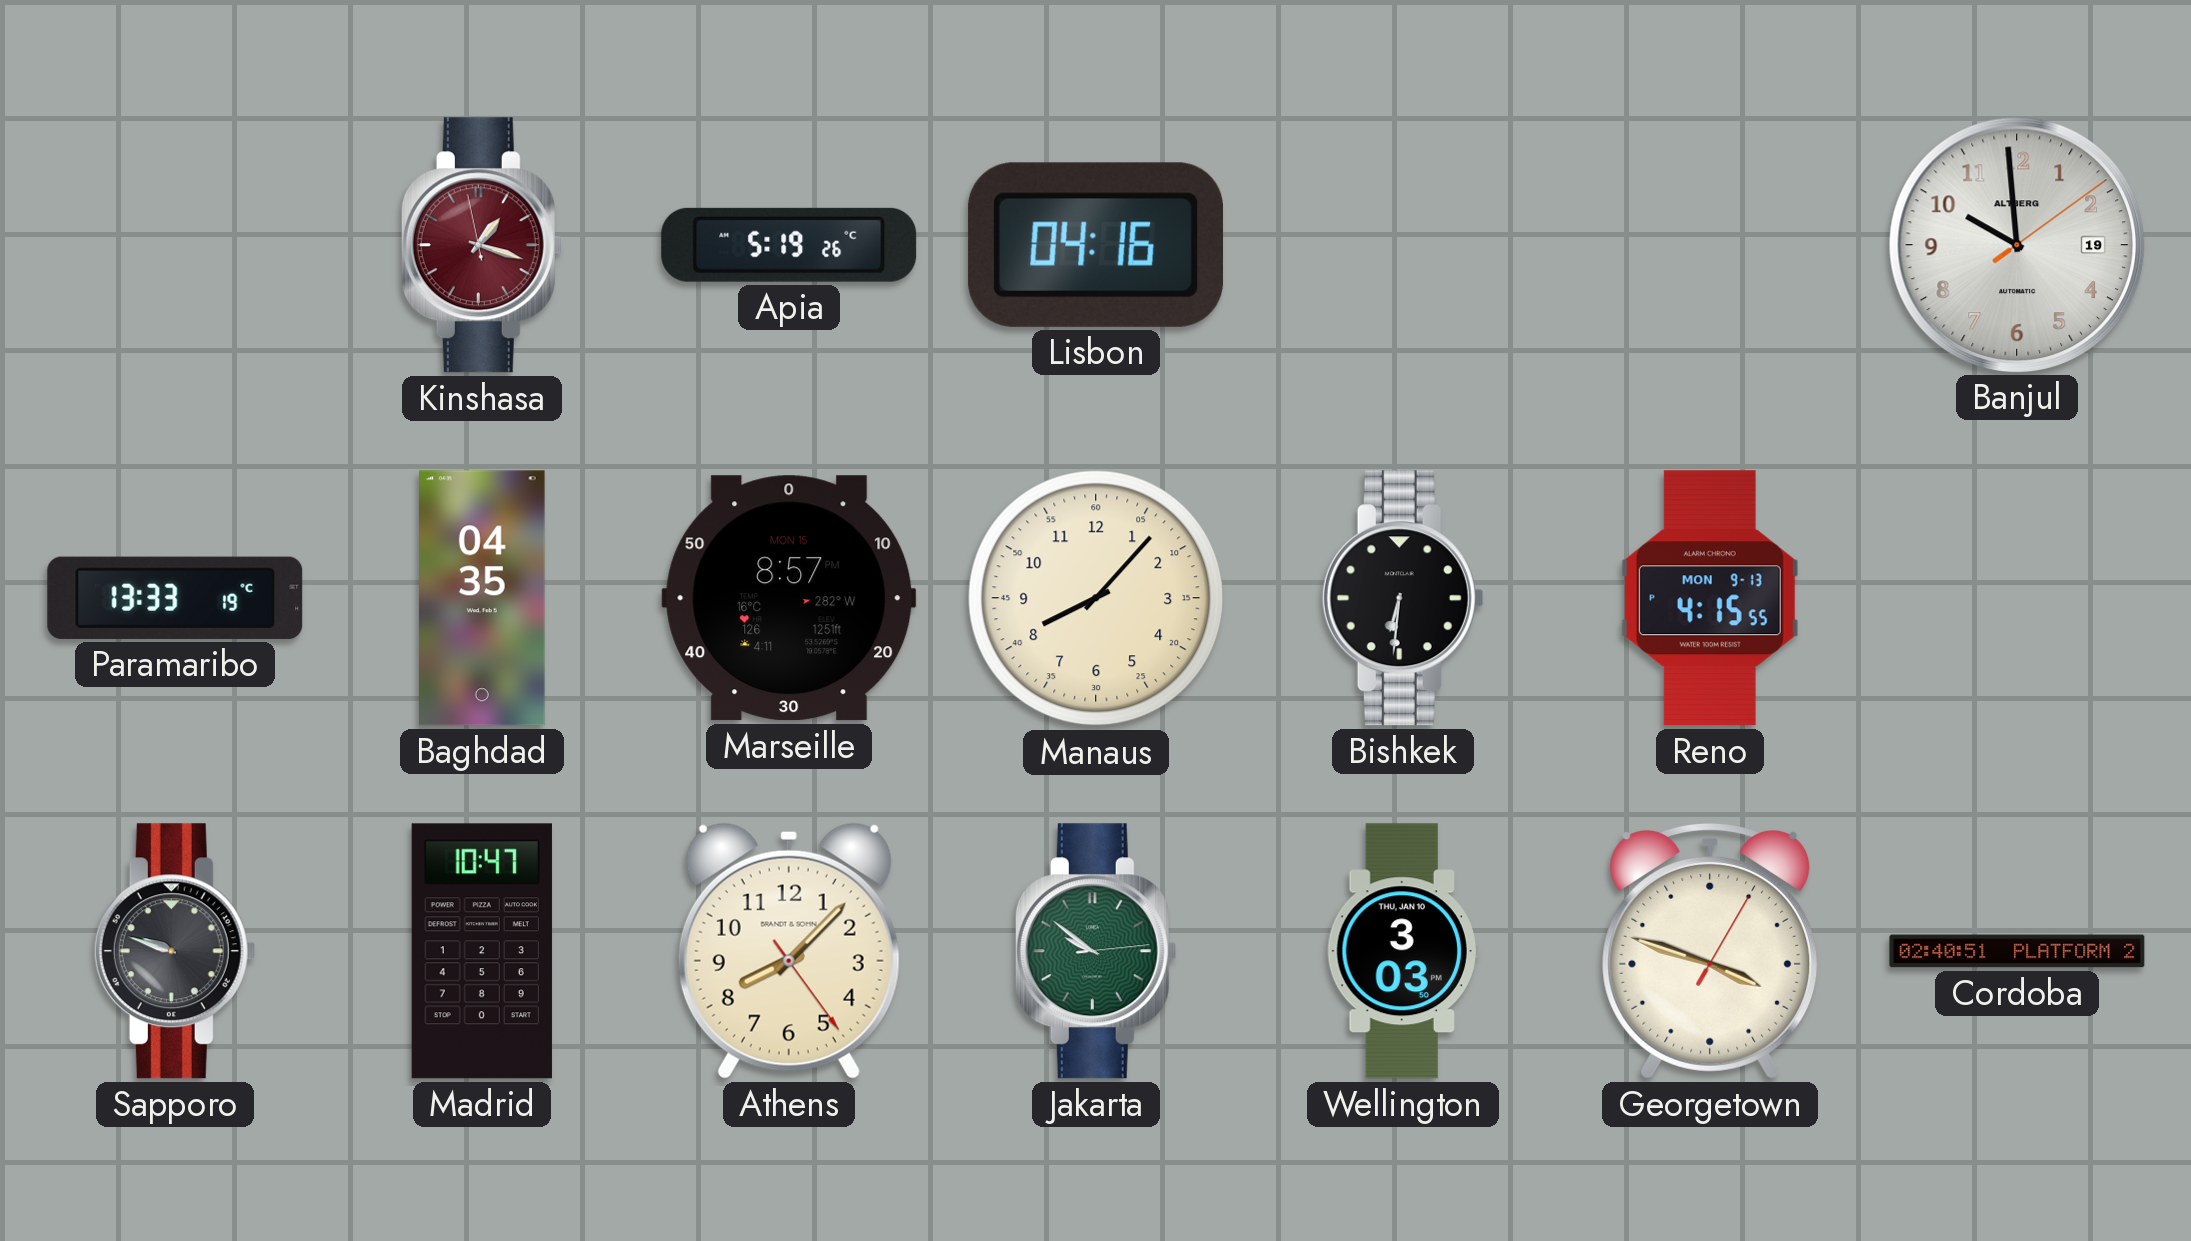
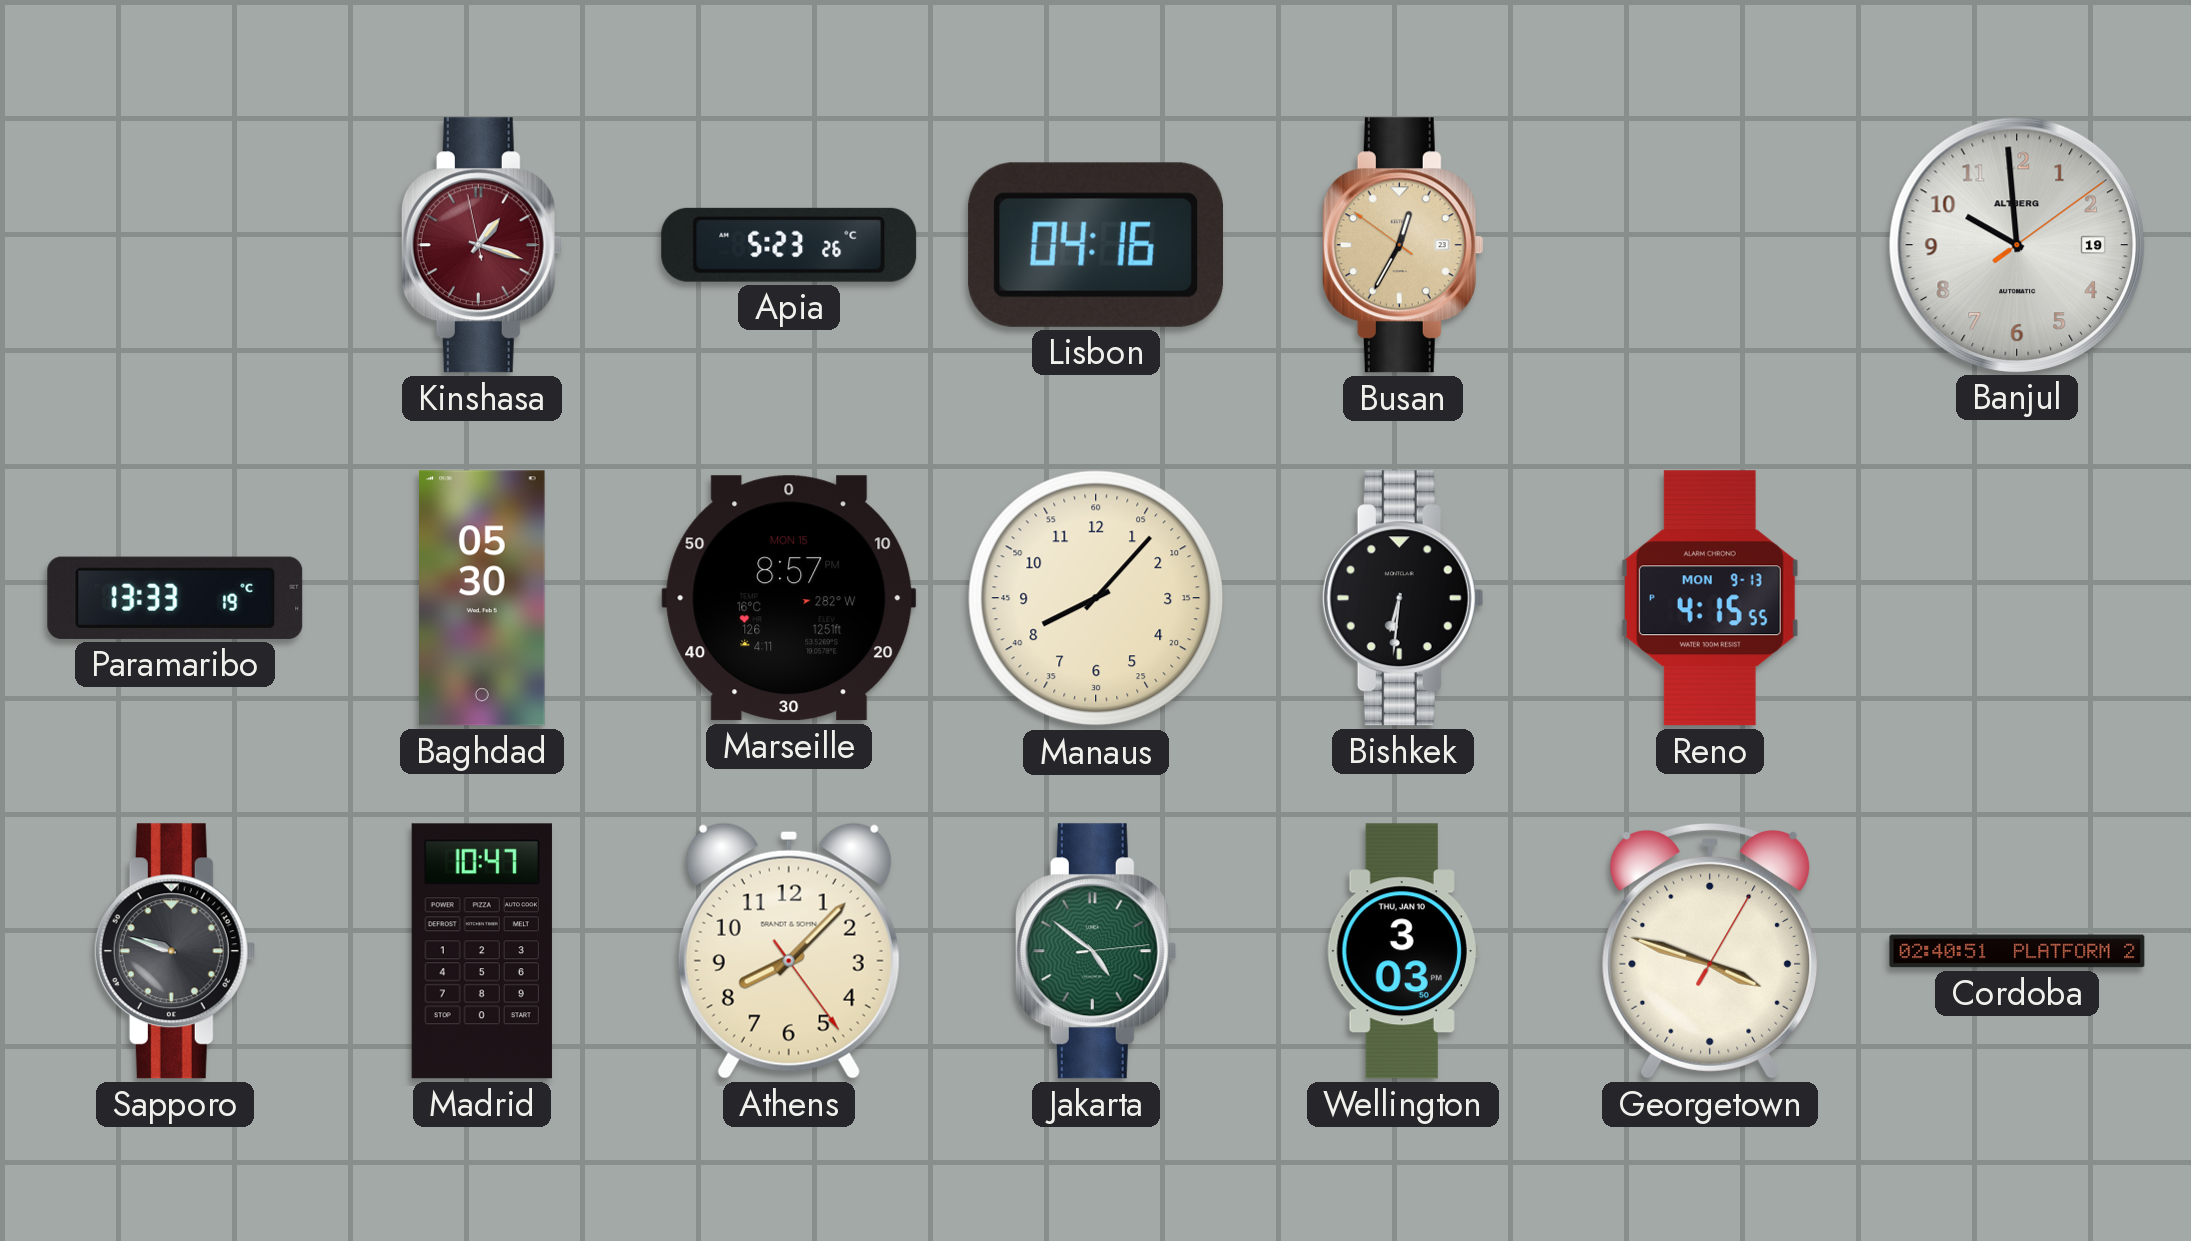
Apia: 5:19 -> 5:23
Busan: none -> 12:34
Baghdad: 04:35 -> 05:30
Jakarta: 9:51 -> 4:51
